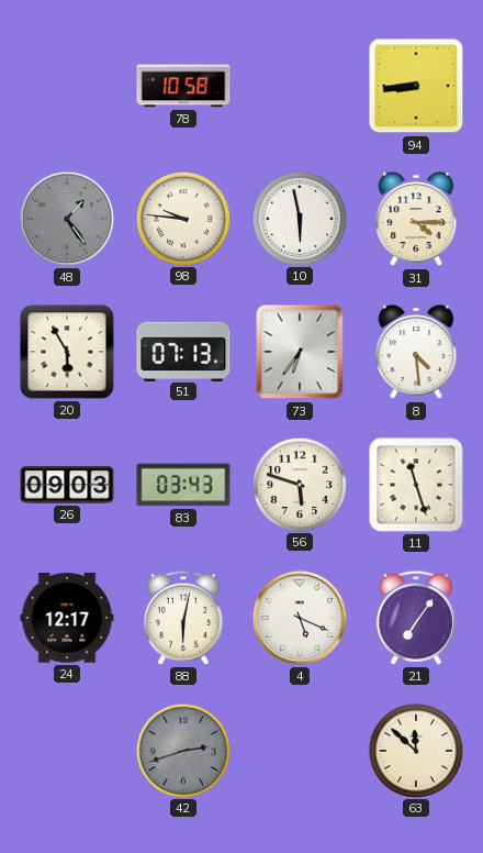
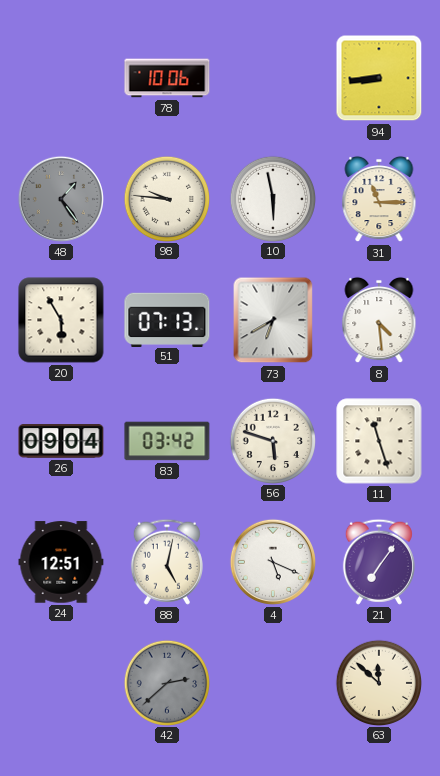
78: 10:58 -> 10:06
31: 4:15 -> 11:15
73: 6:36 -> 6:40
26: 09:03 -> 09:04
83: 03:43 -> 03:42
24: 12:17 -> 12:51
88: 6:02 -> 5:02
42: 2:42 -> 2:38
